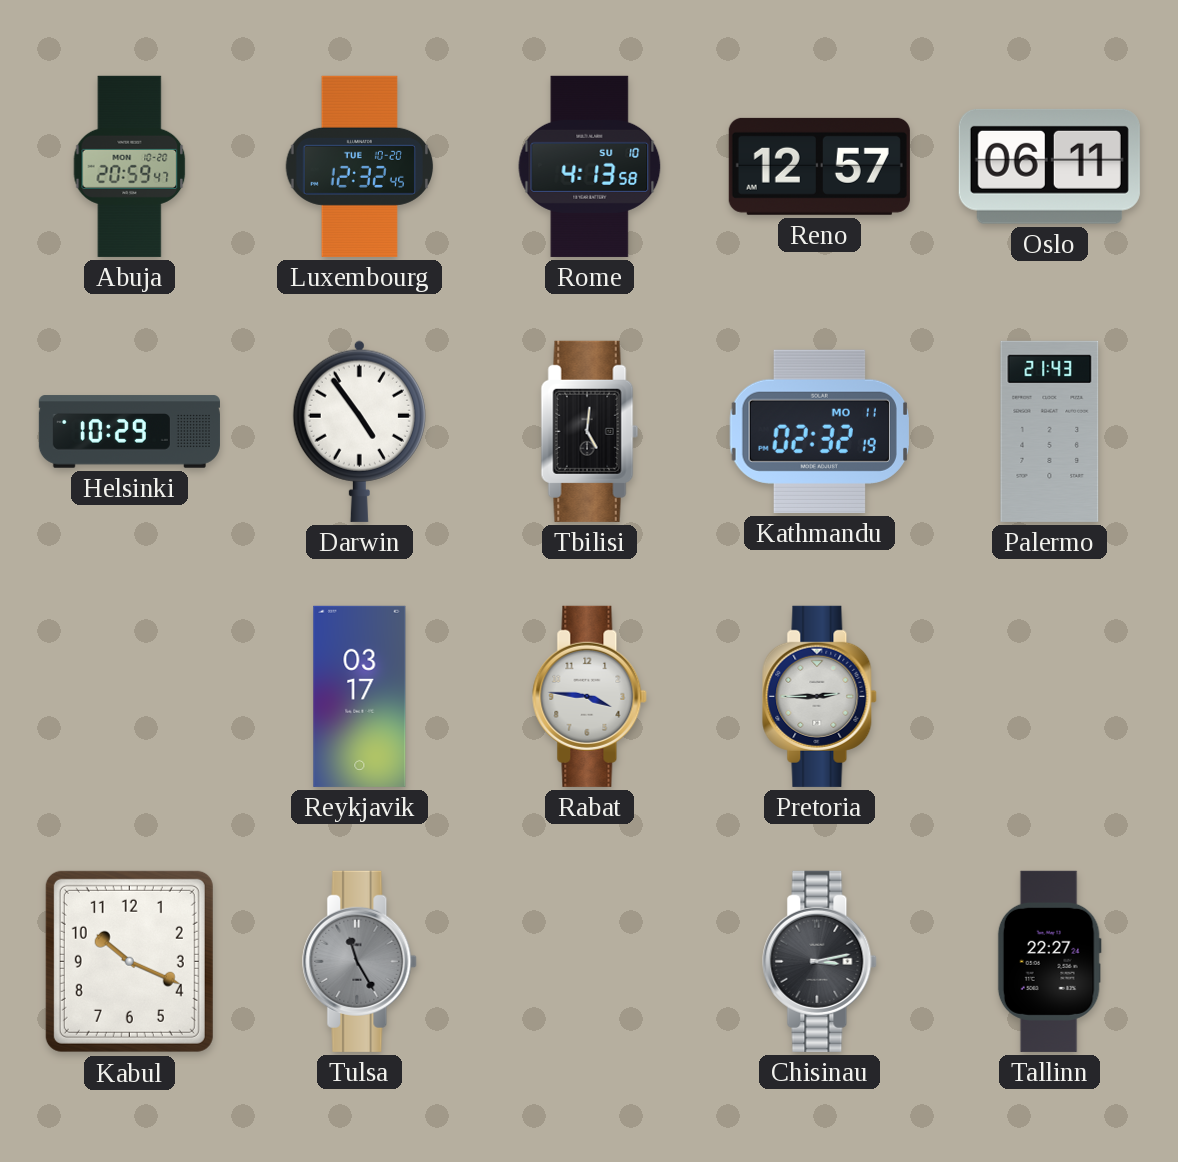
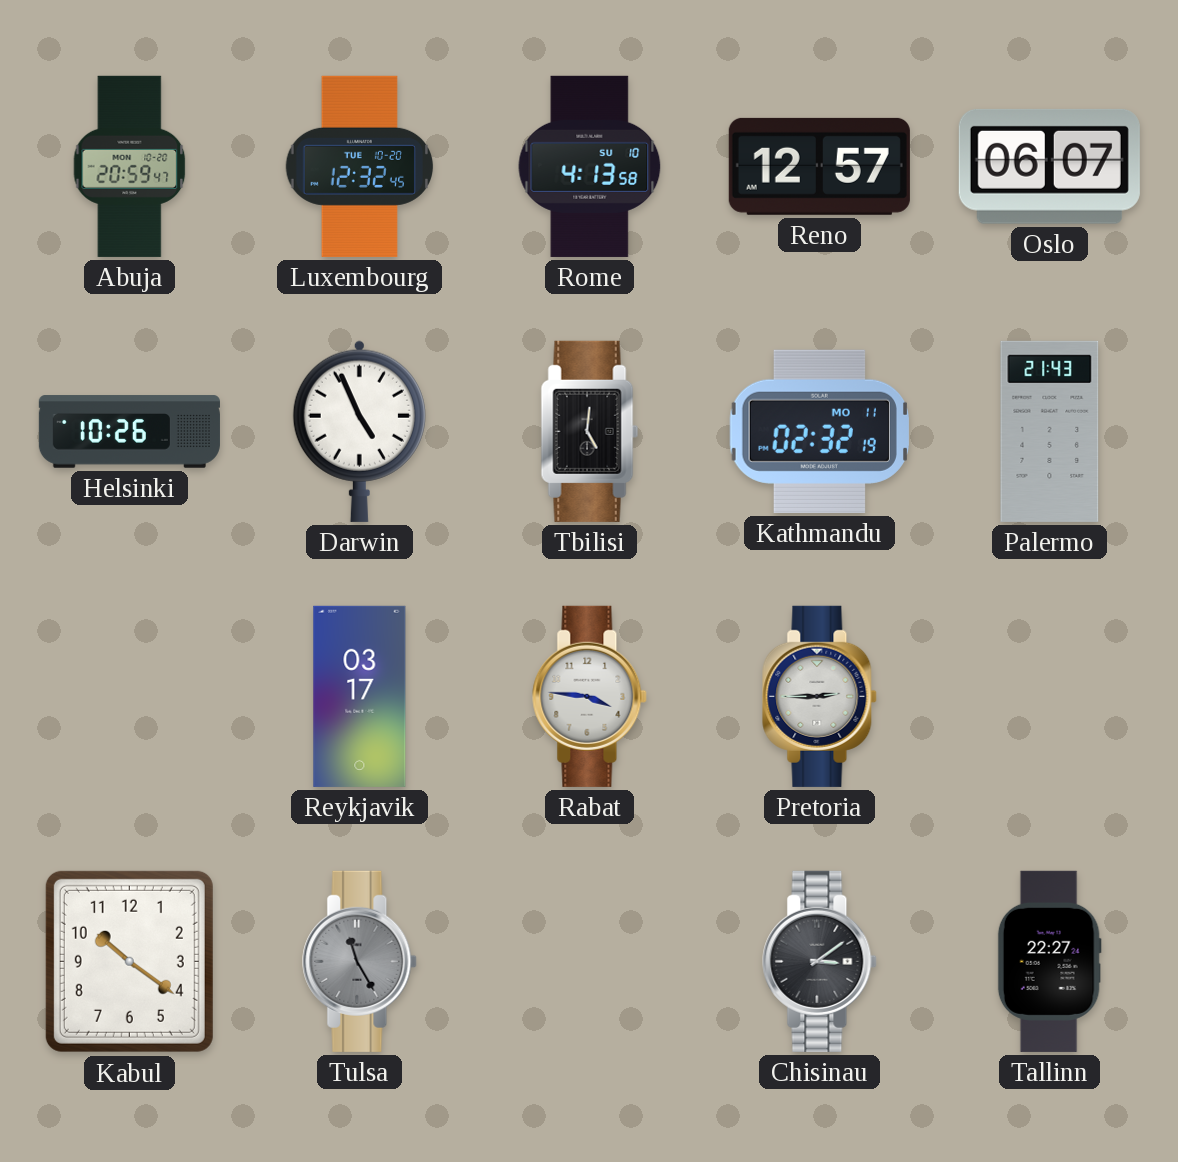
Oslo: 06:11 -> 06:07
Helsinki: 10:29 -> 10:26
Darwin: 4:54 -> 4:56
Kabul: 10:19 -> 10:21
Chisinau: 3:13 -> 3:09
